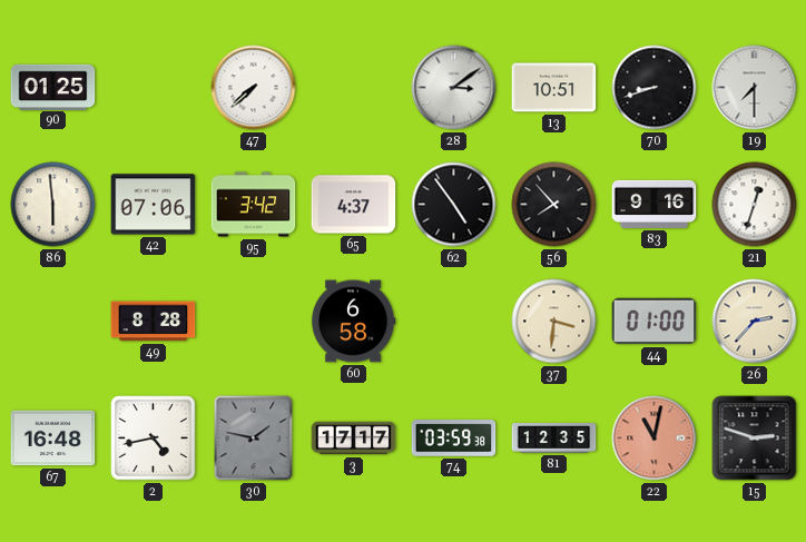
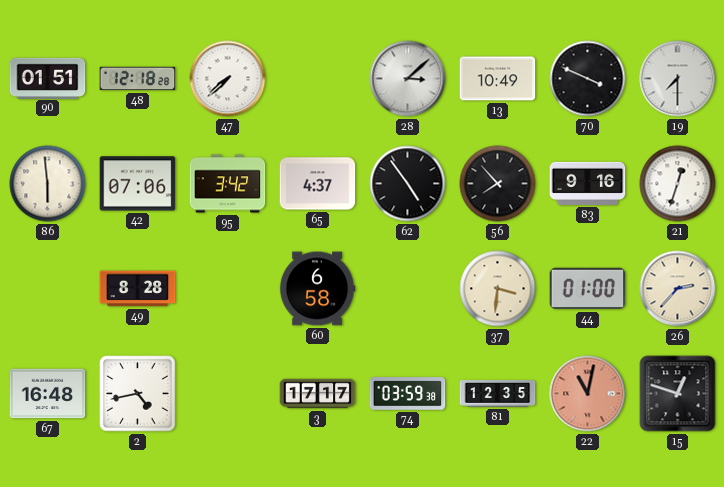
90: 01:25 -> 01:51
48: none -> 12:18
28: 3:09 -> 3:08
13: 10:51 -> 10:49
70: 8:42 -> 3:49
30: 1:47 -> none
15: 2:48 -> 12:48
